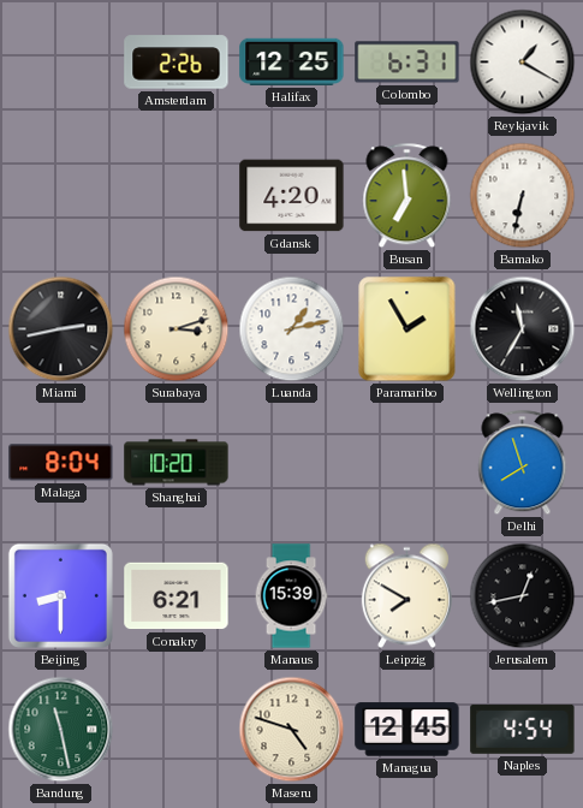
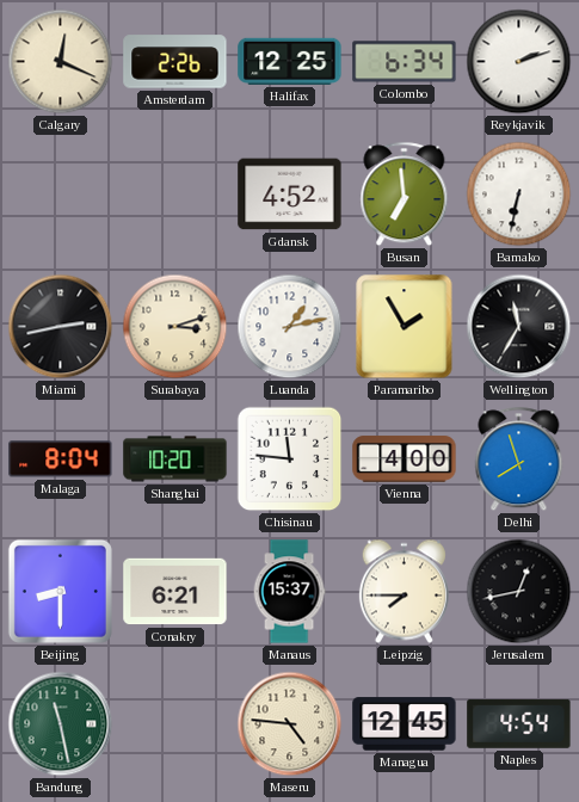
Calgary: none -> 12:19
Colombo: 6:31 -> 6:34
Reykjavik: 1:20 -> 2:12
Gdansk: 4:20 -> 4:52
Chisinau: none -> 11:46
Vienna: none -> 4:00
Manaus: 15:39 -> 15:37
Leipzig: 7:50 -> 7:45
Maseru: 4:48 -> 4:46
